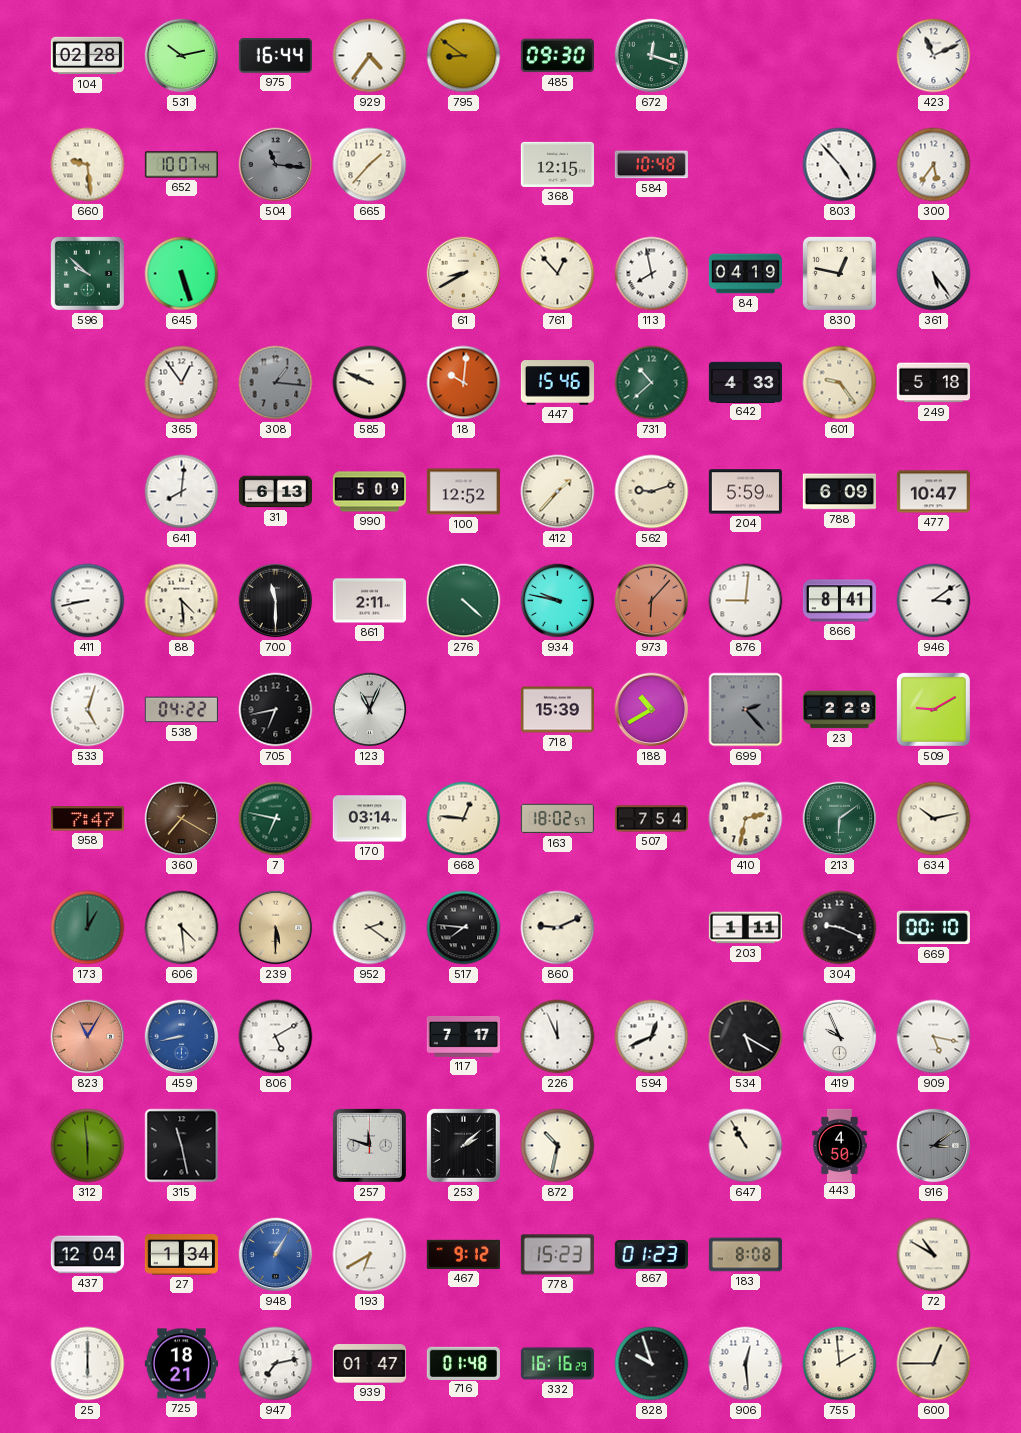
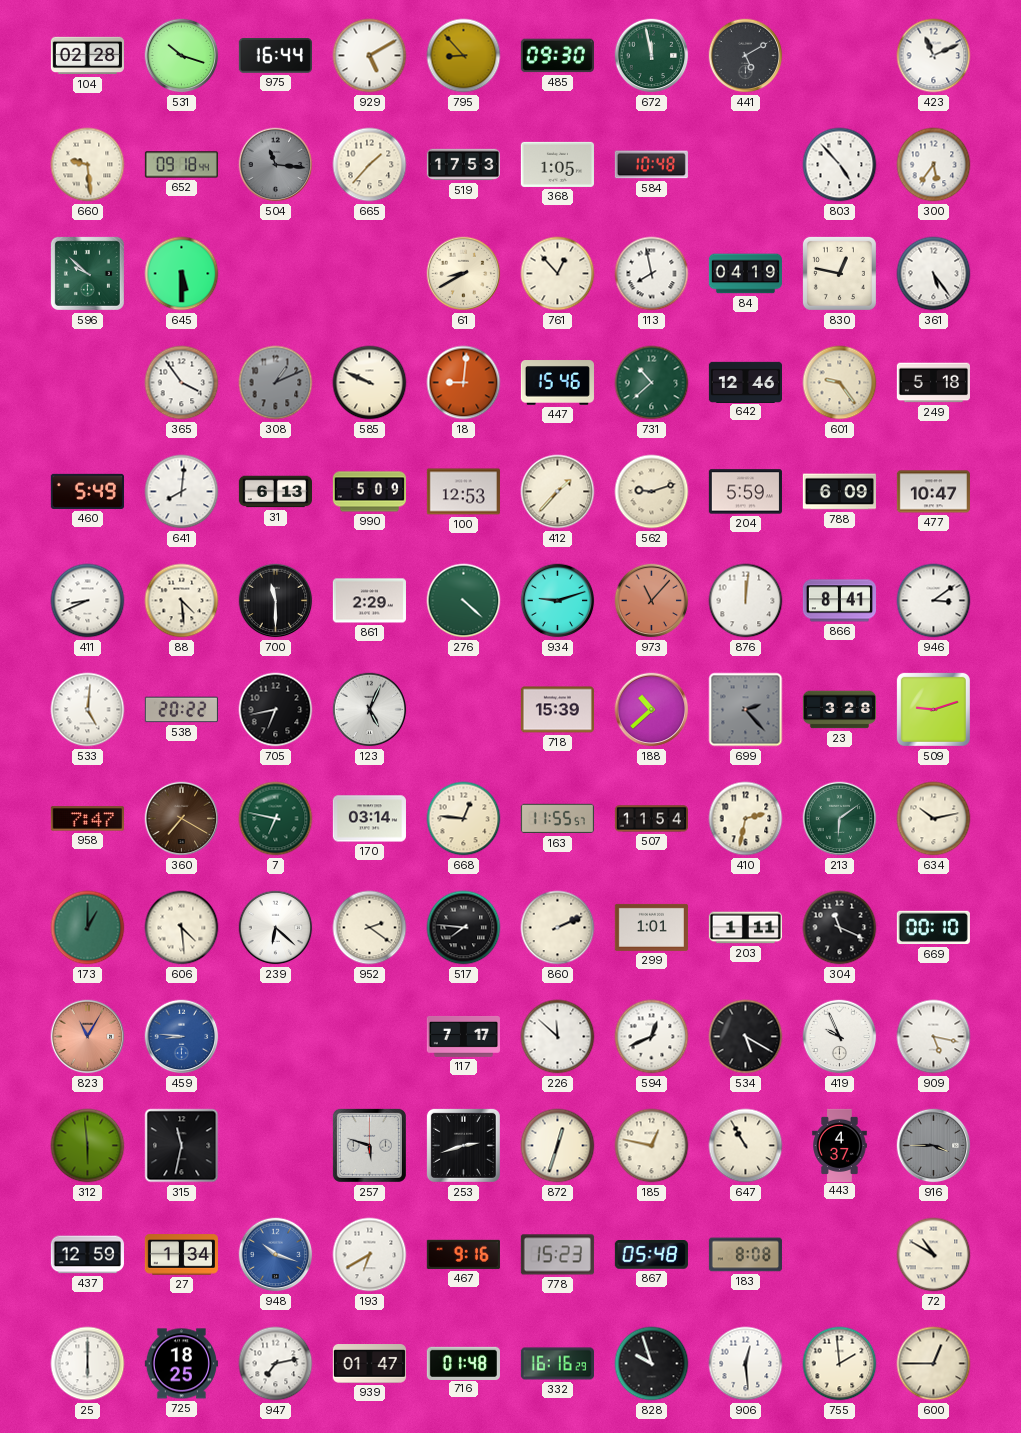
531: 10:13 -> 10:18
929: 4:36 -> 5:10
795: 8:51 -> 8:53
672: 12:18 -> 11:58
441: none -> 5:10
652: 10:07 -> 09:18
519: none -> 17:53
368: 12:15 -> 1:05
645: 5:27 -> 5:30
365: 12:54 -> 3:54
308: 1:16 -> 1:11
18: 10:01 -> 9:01
642: 4:33 -> 12:46
460: none -> 5:49
100: 12:52 -> 12:53
411: 8:43 -> 8:41
861: 2:11 -> 2:29
934: 9:47 -> 9:12
973: 6:07 -> 11:07
876: 9:01 -> 12:01
533: 5:03 -> 5:01
538: 04:22 -> 20:22
123: 11:04 -> 5:04
188: 10:40 -> 10:38
23: 2:29 -> 3:28
509: 9:10 -> 9:12
163: 18:02 -> 11:55
507: 7:54 -> 11:54
239: 5:30 -> 6:22
239 dial: champagne -> white
860: 9:11 -> 2:11
299: none -> 1:01
304: 9:19 -> 11:19
459: 8:43 -> 8:46
806: 5:10 -> none
226: 11:56 -> 11:52
315: 11:28 -> 11:32
257: 11:48 -> 5:48
253: 2:08 -> 2:42
872: 10:32 -> 12:33
185: none -> 12:47
443: 4:50 -> 4:37
916: 3:09 -> 3:45
437: 12:04 -> 12:59
948: 1:05 -> 10:18
467: 9:12 -> 9:16
867: 01:23 -> 05:48
725: 18:21 -> 18:25
